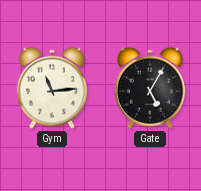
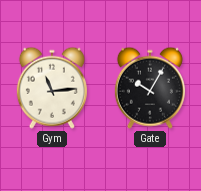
Gate: 5:05 -> 10:05
